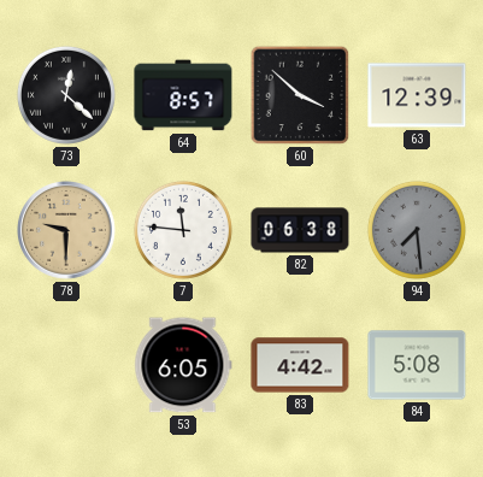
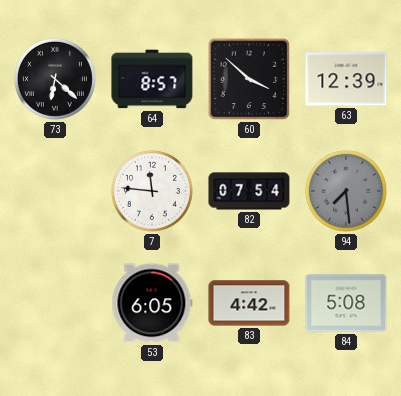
73: 12:22 -> 6:22
78: 9:30 -> none
82: 06:38 -> 07:54
